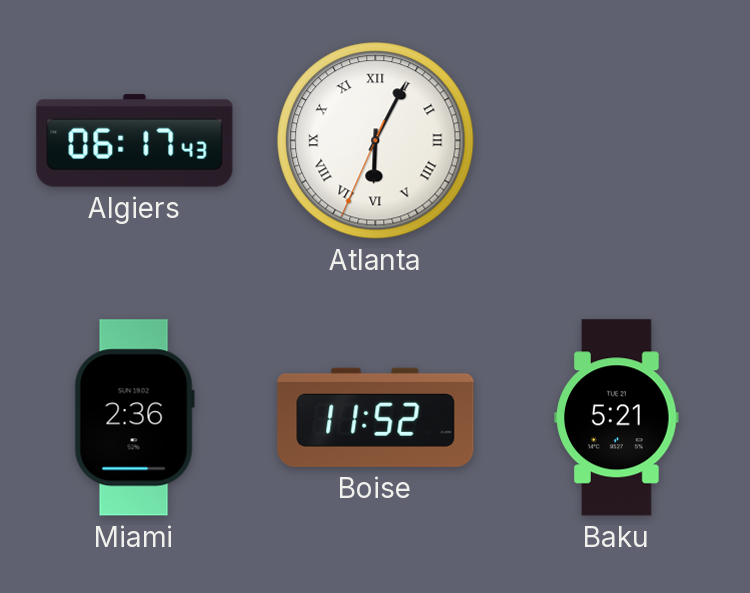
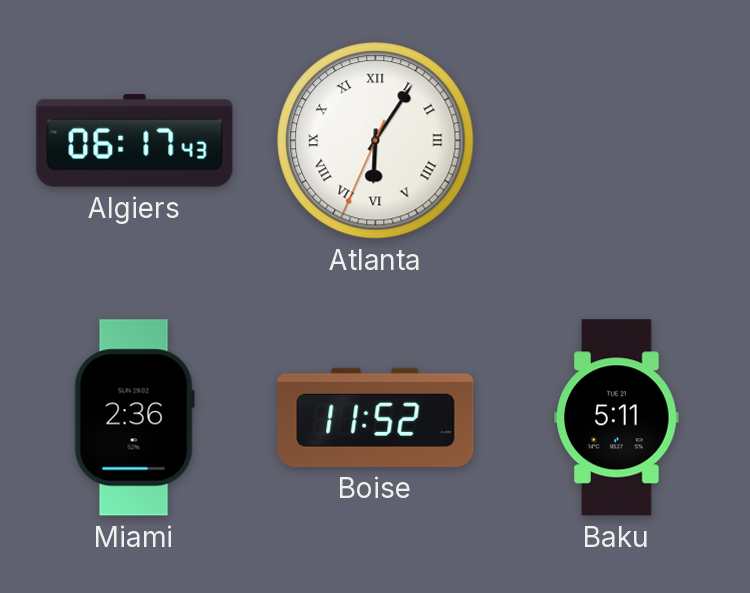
Atlanta: 6:04 -> 6:05
Baku: 5:21 -> 5:11
